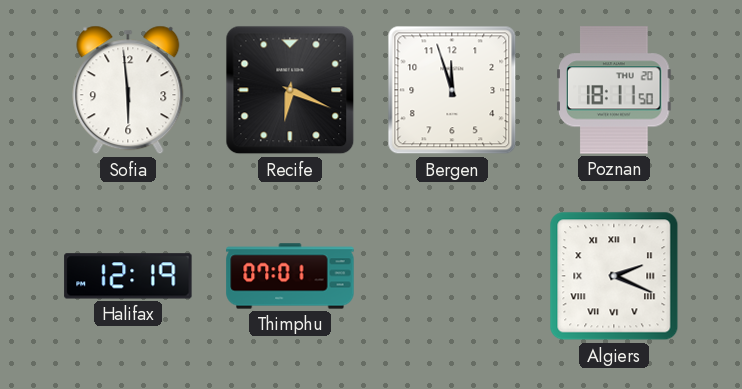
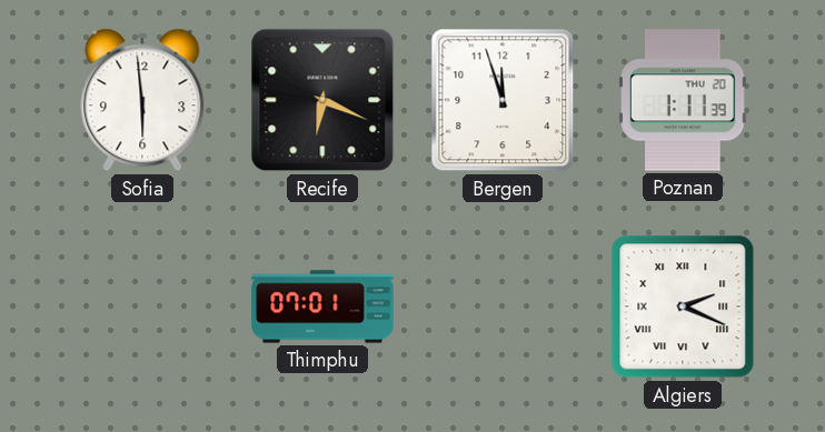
Poznan: 18:11 -> 1:11
Halifax: 12:19 -> none
